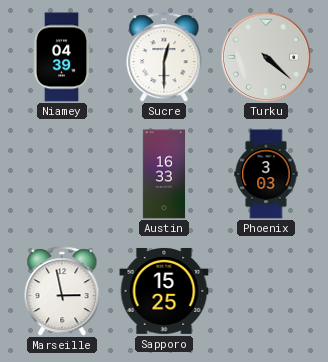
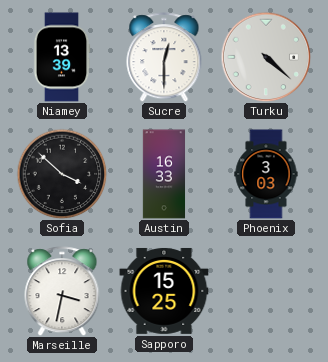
Niamey: 04:39 -> 13:39
Sofia: none -> 3:52
Marseille: 2:58 -> 3:32
